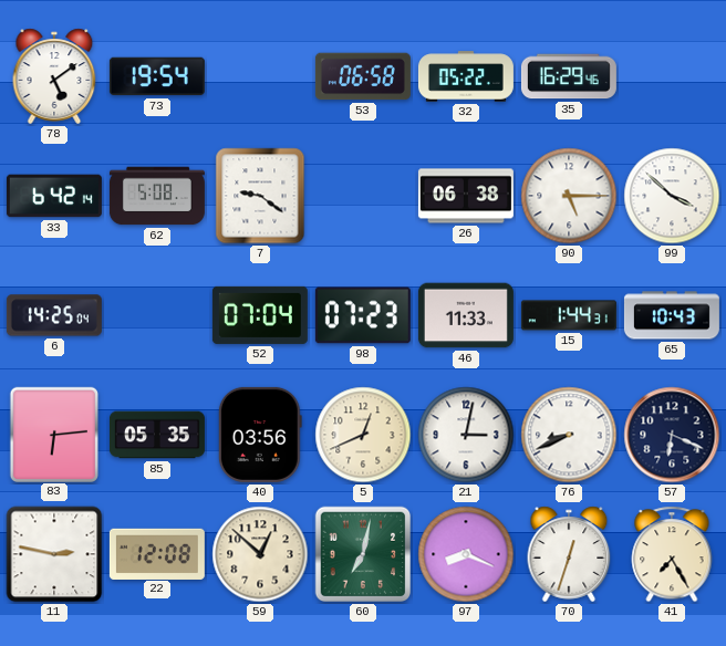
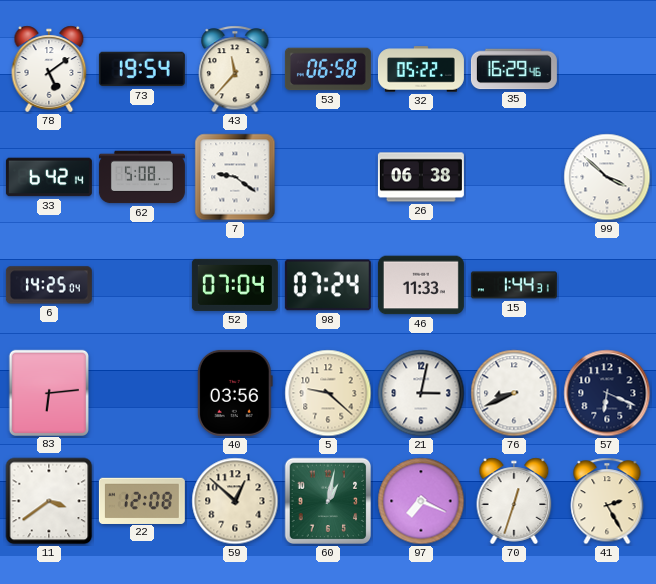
43: none -> 11:37
90: 5:15 -> none
98: 07:23 -> 07:24
65: 10:43 -> none
85: 05:35 -> none
5: 12:41 -> 9:22
11: 2:47 -> 3:39
60: 7:02 -> 1:02
97: 8:19 -> 7:19
41: 7:25 -> 2:25
